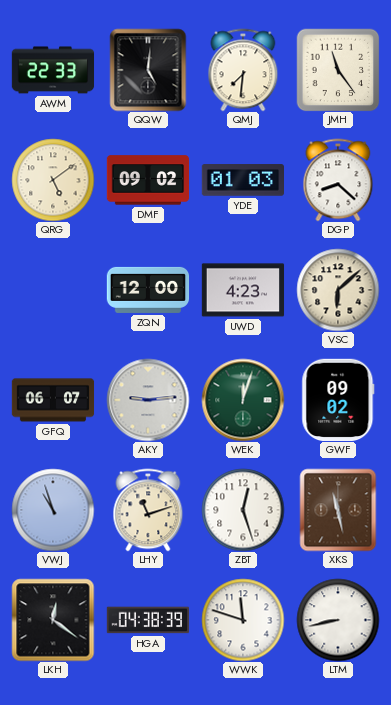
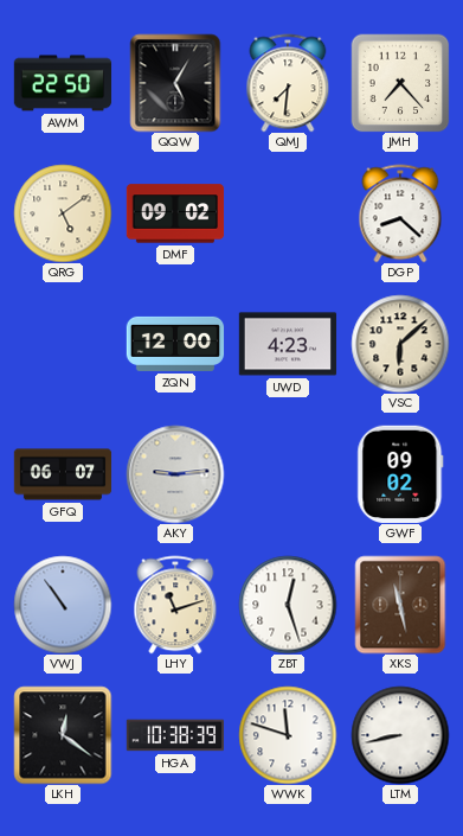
AWM: 22:33 -> 22:50
QQW: 5:01 -> 5:05
JMH: 11:24 -> 7:23
YDE: 01:03 -> none
WEK: 12:03 -> none
VWJ: 10:57 -> 10:54
HGA: 04:38 -> 10:38
